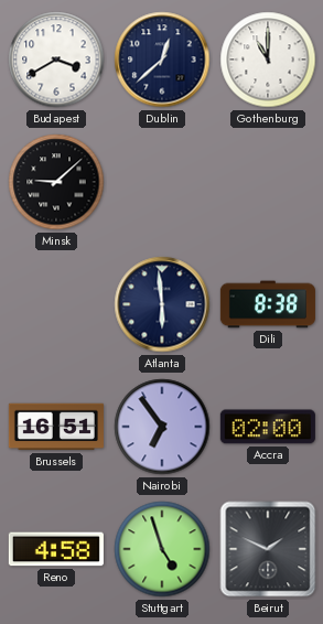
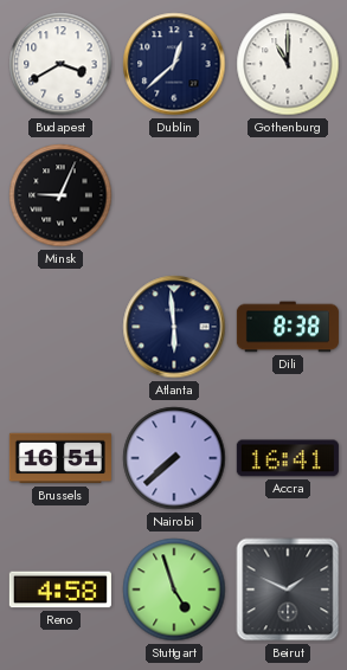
Minsk: 9:08 -> 9:04
Nairobi: 6:54 -> 7:38
Accra: 02:00 -> 16:41
